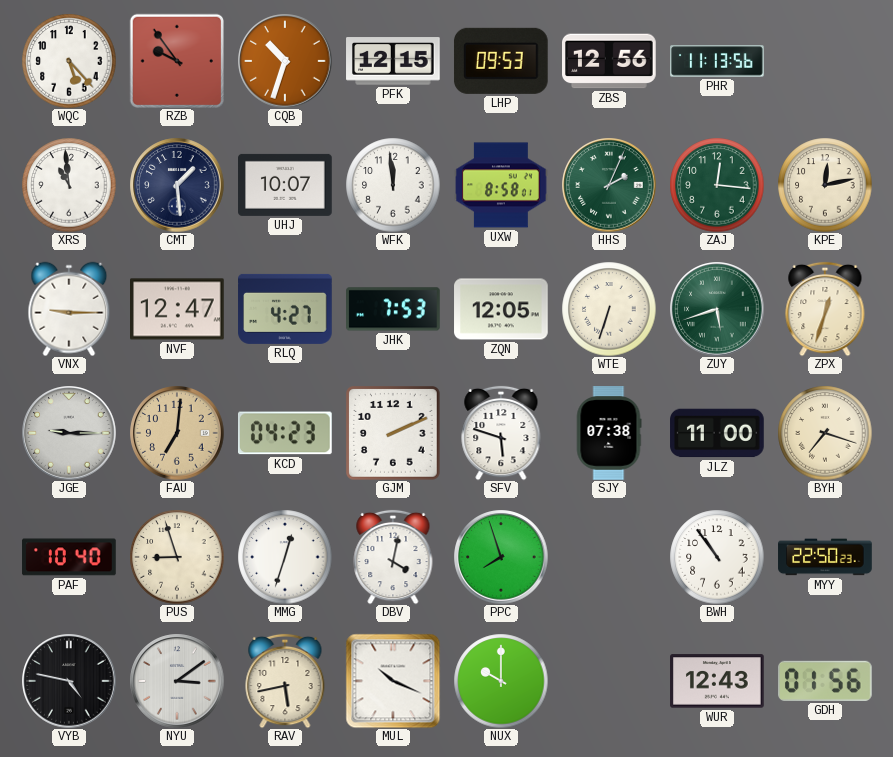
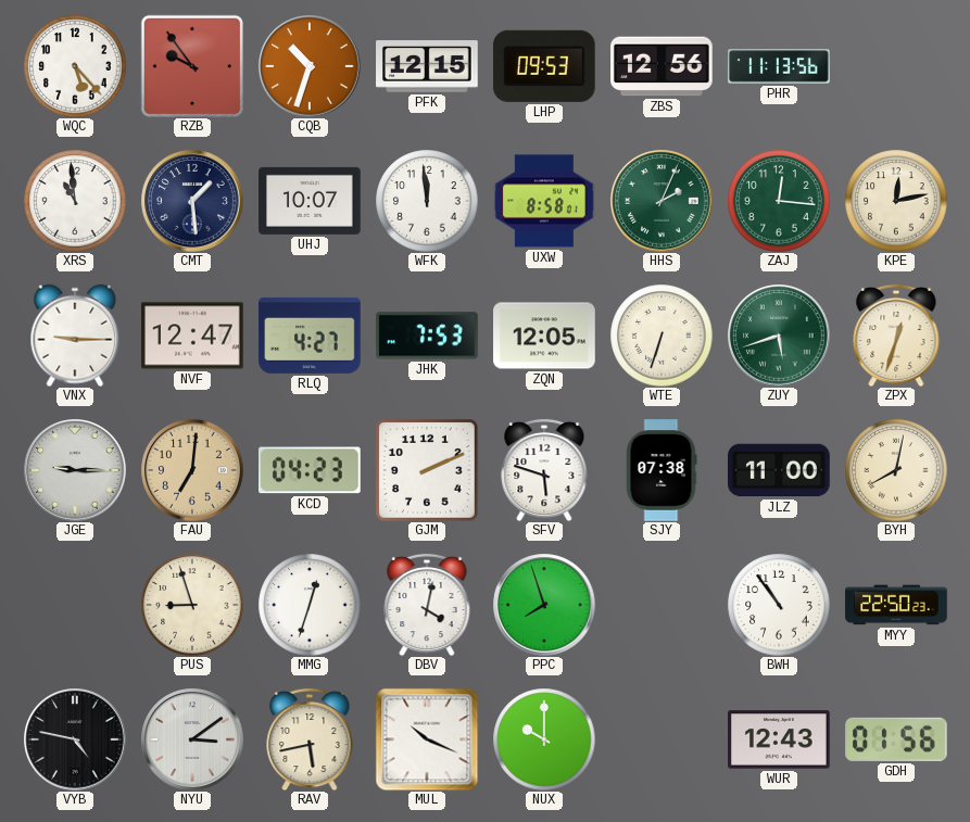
BYH: 7:18 -> 8:02
PAF: 10:40 -> none
